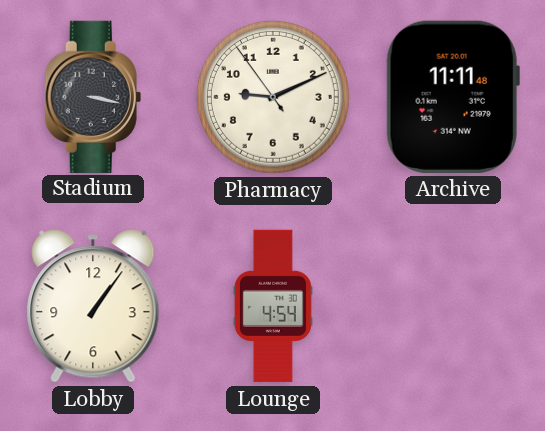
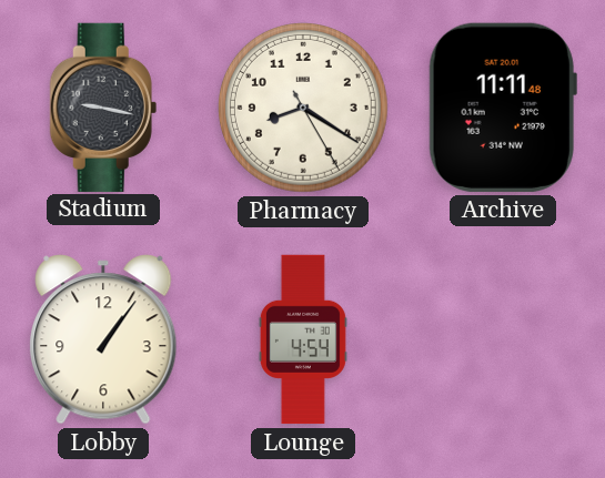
Stadium: 3:17 -> 9:17
Pharmacy: 9:10 -> 8:20
